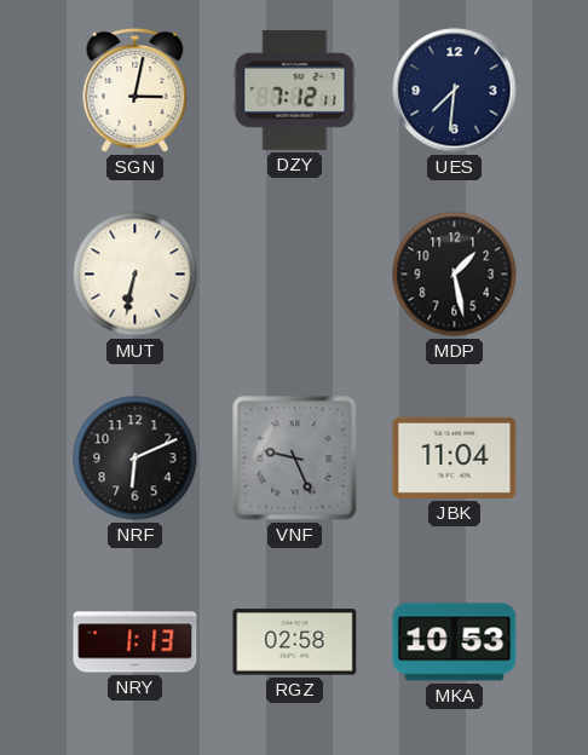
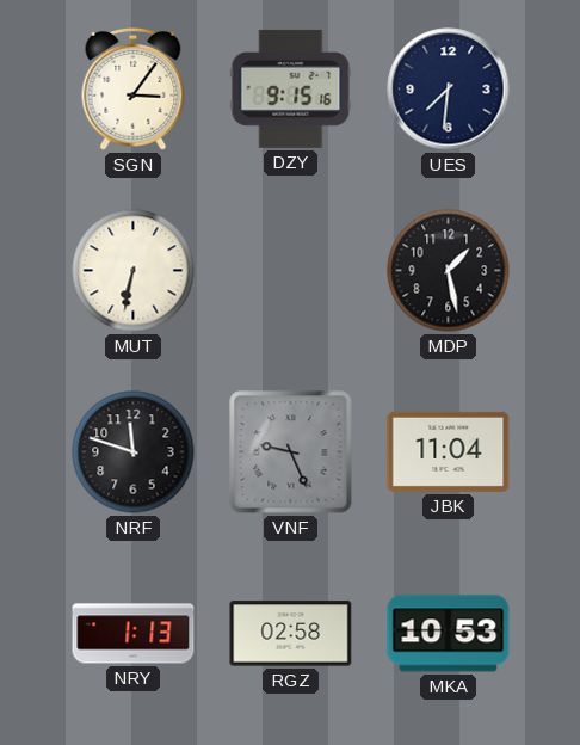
SGN: 3:02 -> 3:06
DZY: 7:12 -> 9:15
NRF: 6:11 -> 11:48
